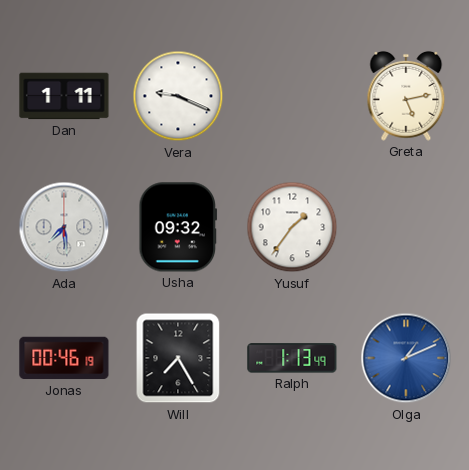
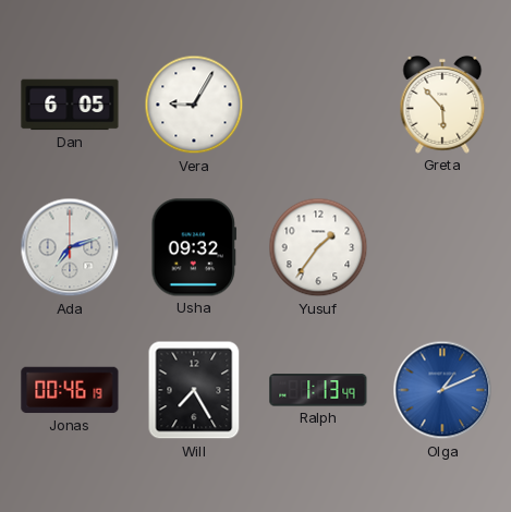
Dan: 1:11 -> 6:05
Vera: 9:19 -> 9:05
Greta: 5:13 -> 5:53
Ada: 7:29 -> 7:12
